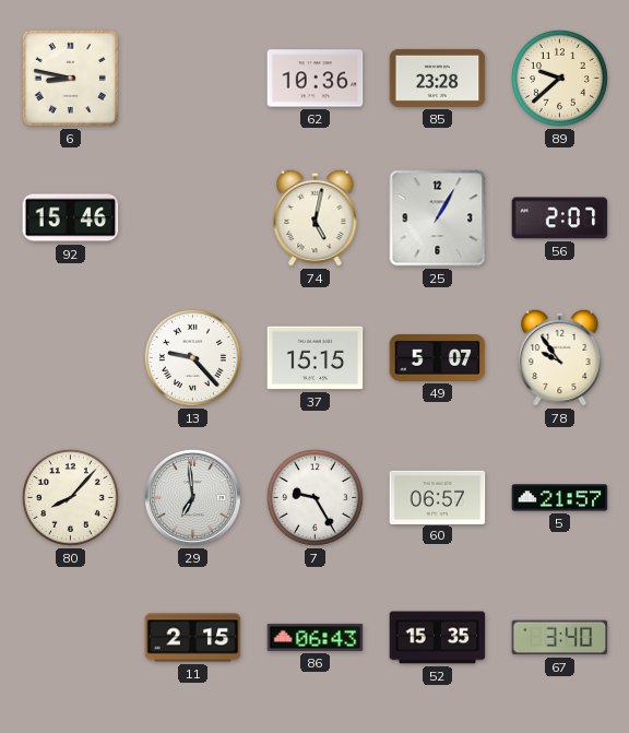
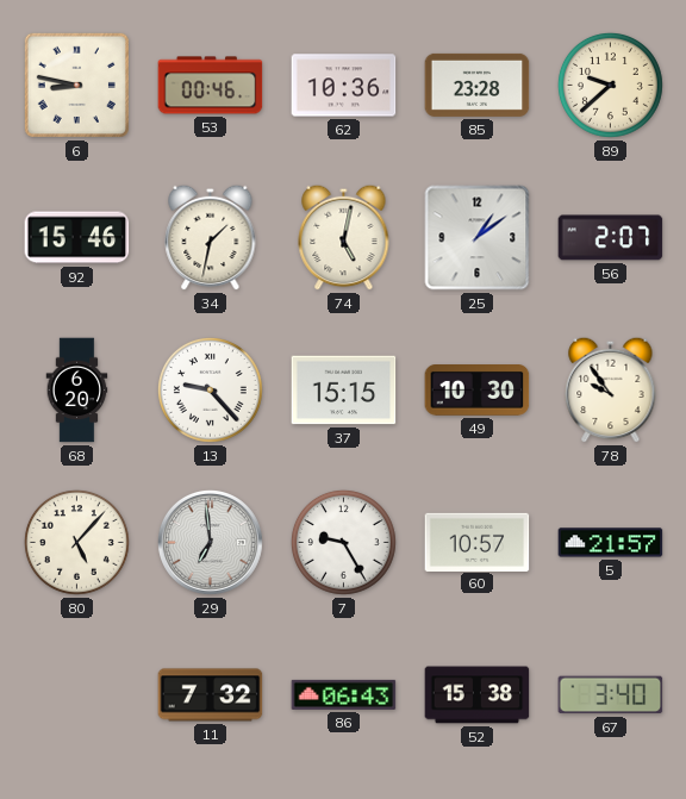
53: none -> 00:46
34: none -> 1:32
25: 1:05 -> 1:09
68: none -> 6:20
49: 5:07 -> 10:30
80: 8:07 -> 5:07
60: 06:57 -> 10:57
11: 2:15 -> 7:32
52: 15:35 -> 15:38
